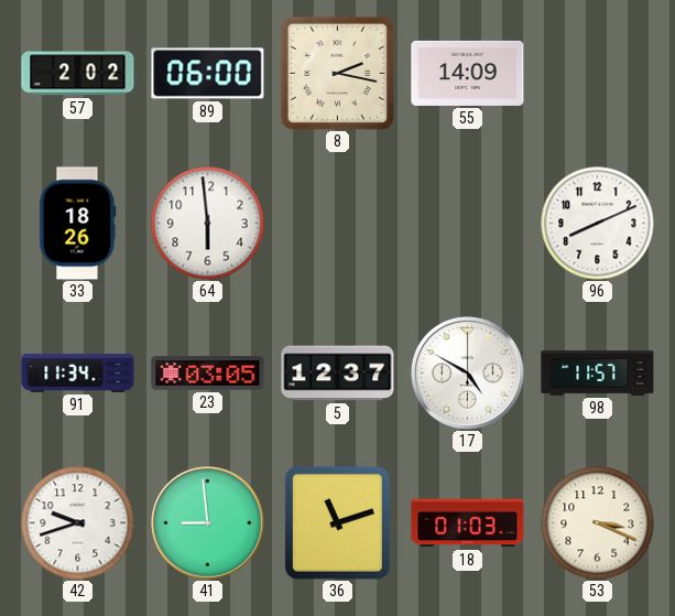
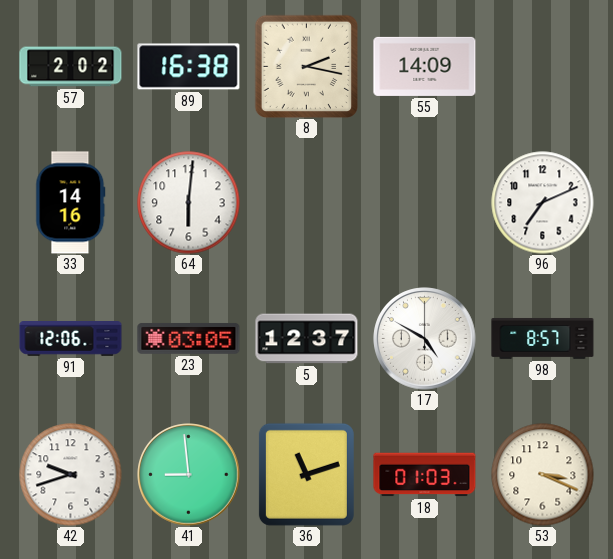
89: 06:00 -> 16:38
33: 18:26 -> 14:16
64: 5:59 -> 6:01
96: 8:11 -> 7:11
91: 11:34 -> 12:06
98: 11:57 -> 8:57
